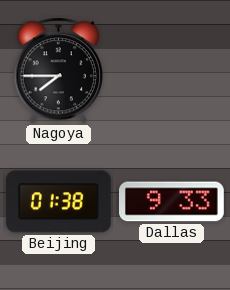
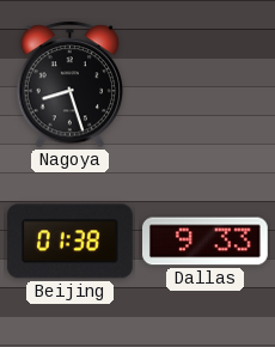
Nagoya: 7:45 -> 8:27
